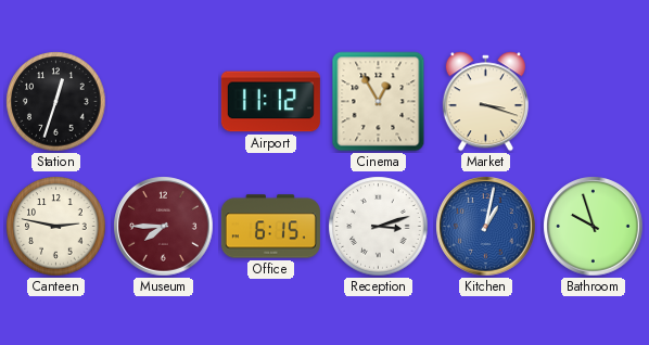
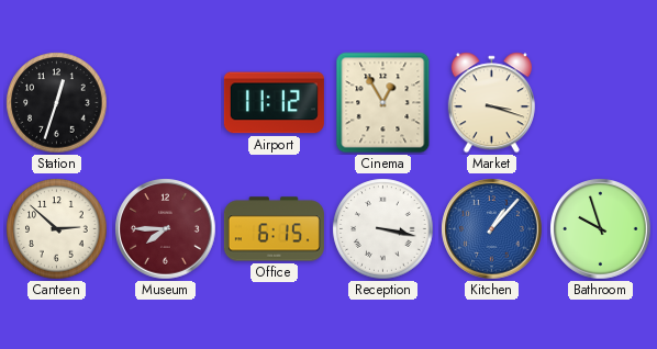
Canteen: 2:47 -> 2:52
Reception: 3:12 -> 3:17
Kitchen: 1:02 -> 1:07
